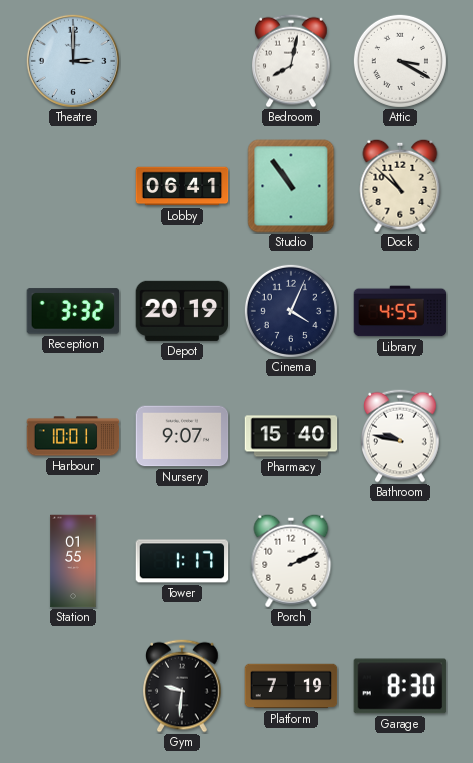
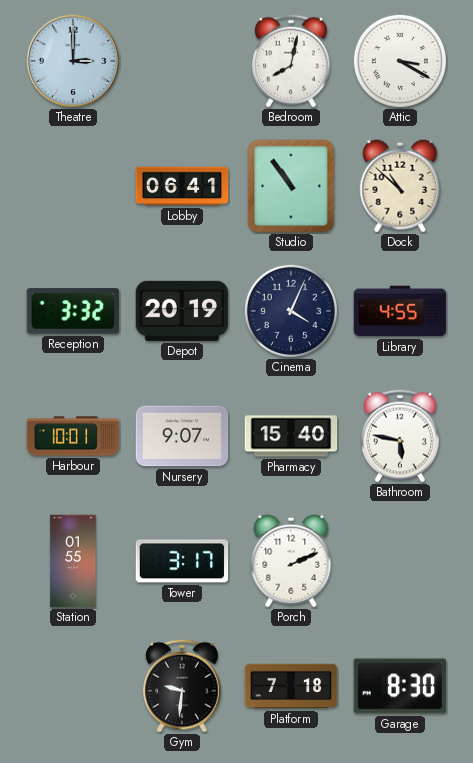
Bathroom: 9:47 -> 5:47
Tower: 1:17 -> 3:17
Platform: 7:19 -> 7:18
